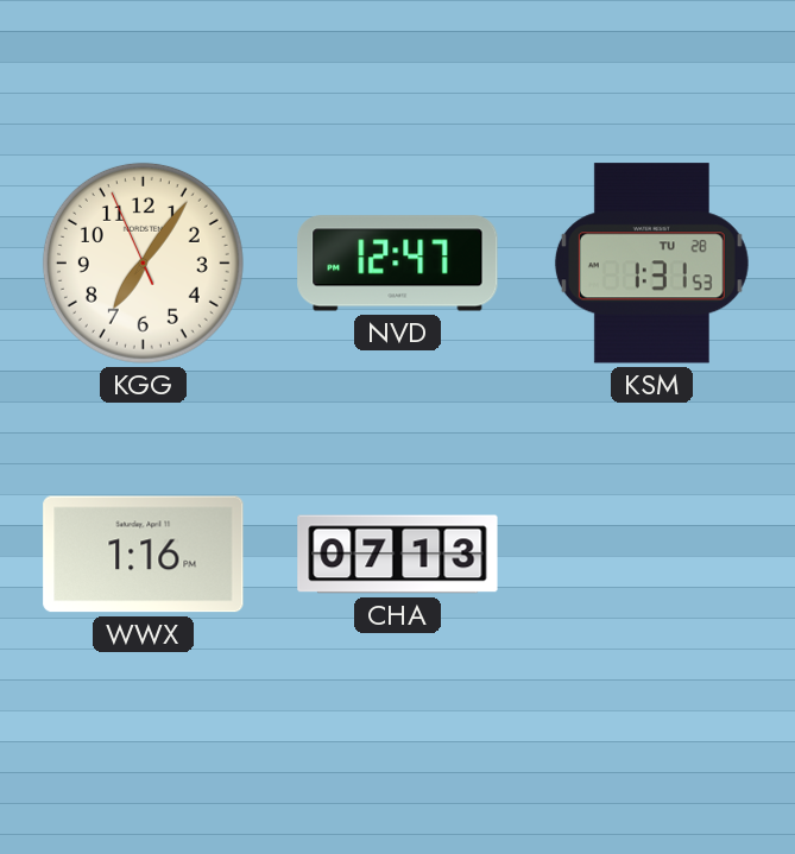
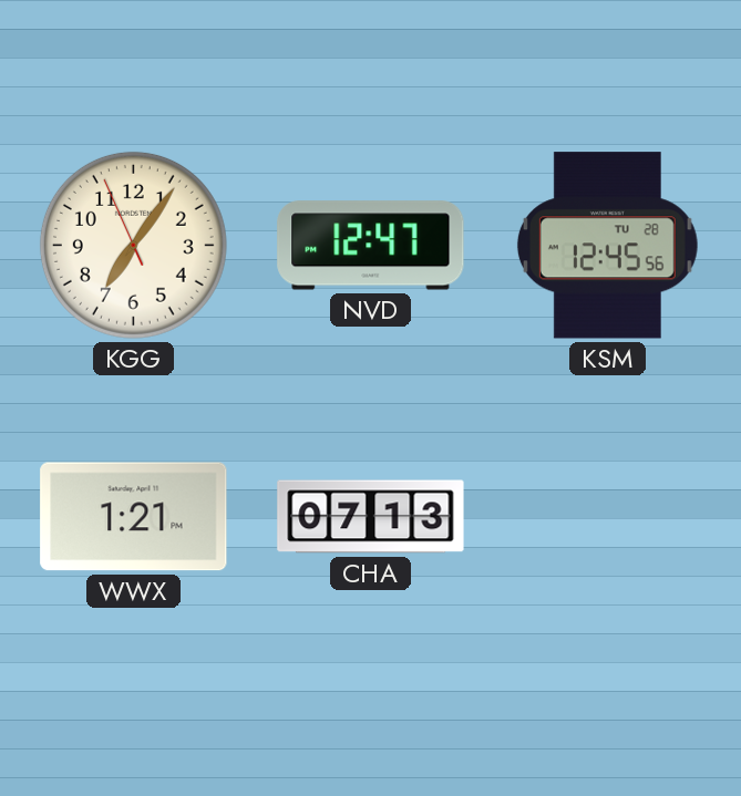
KSM: 1:31 -> 12:45
WWX: 1:16 -> 1:21
